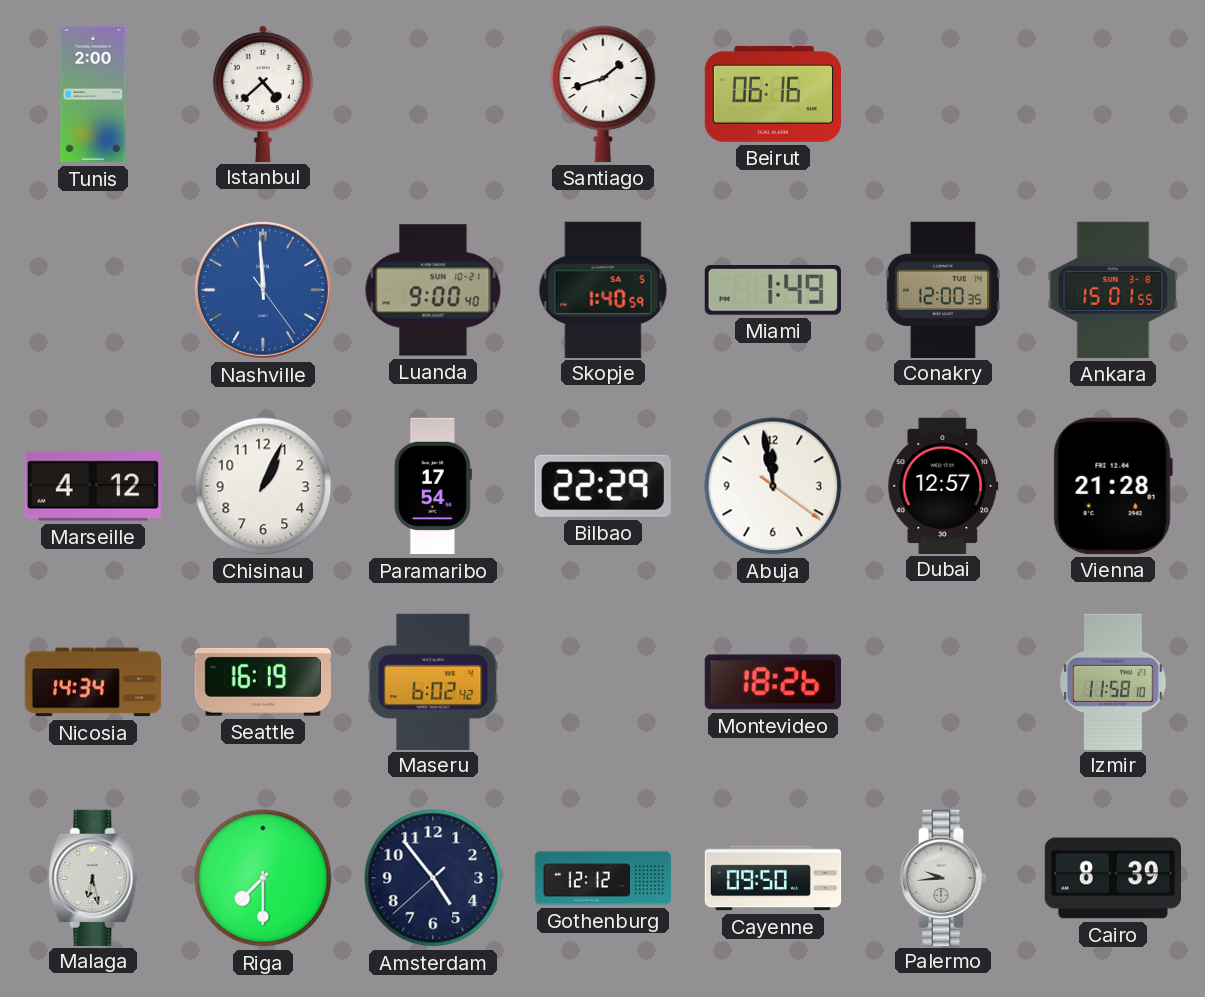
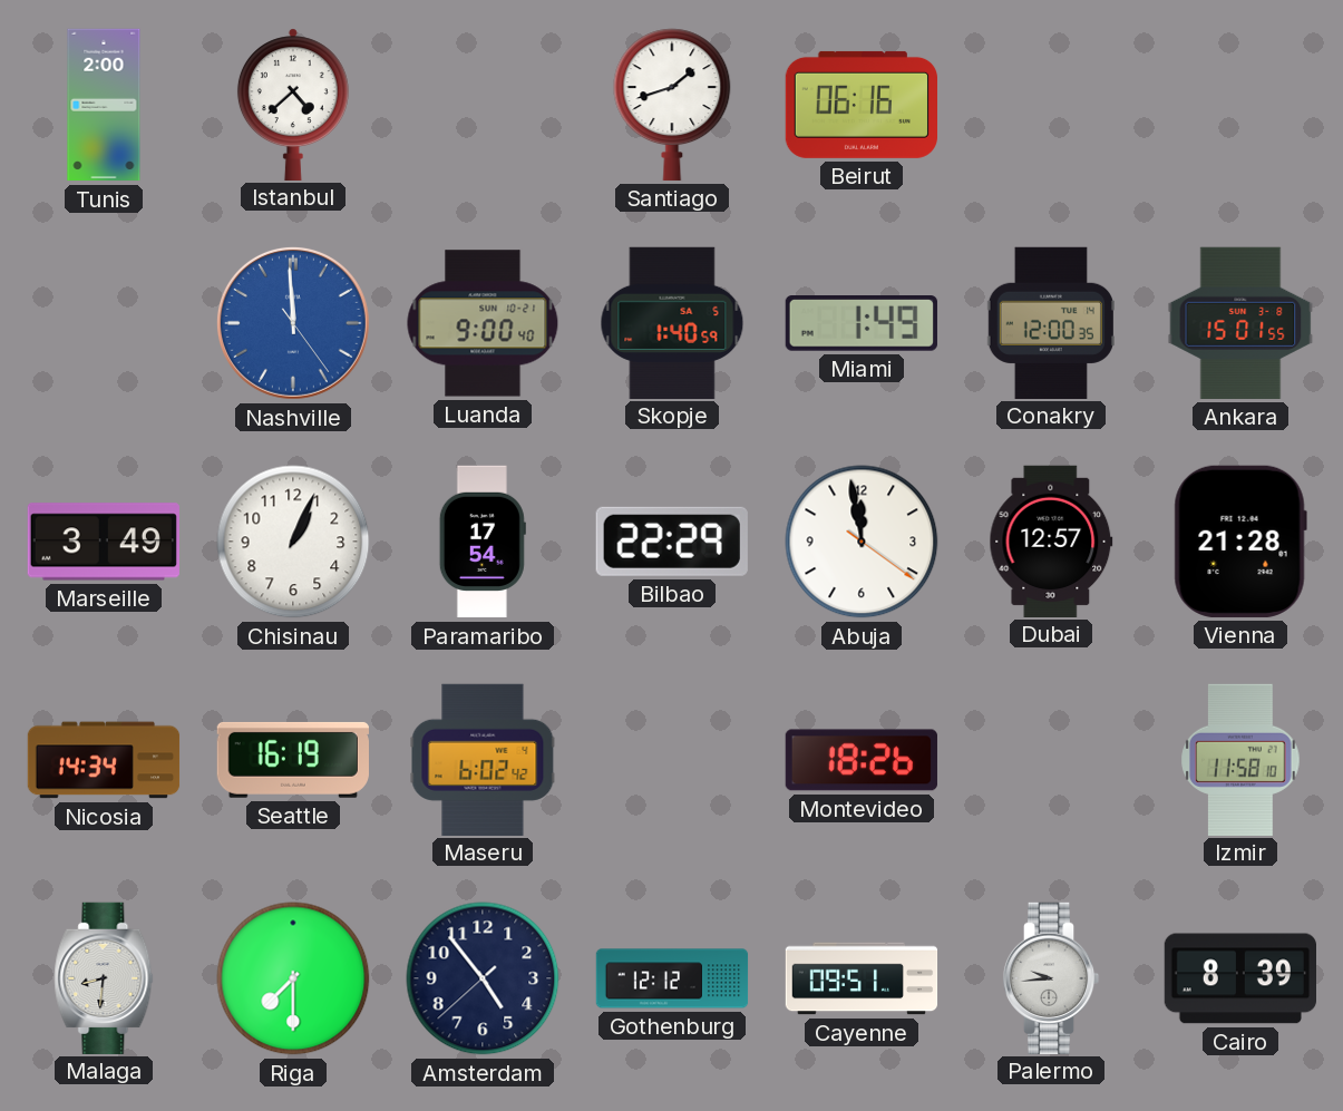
Marseille: 4:12 -> 3:49
Malaga: 6:28 -> 8:31
Cayenne: 09:50 -> 09:51
